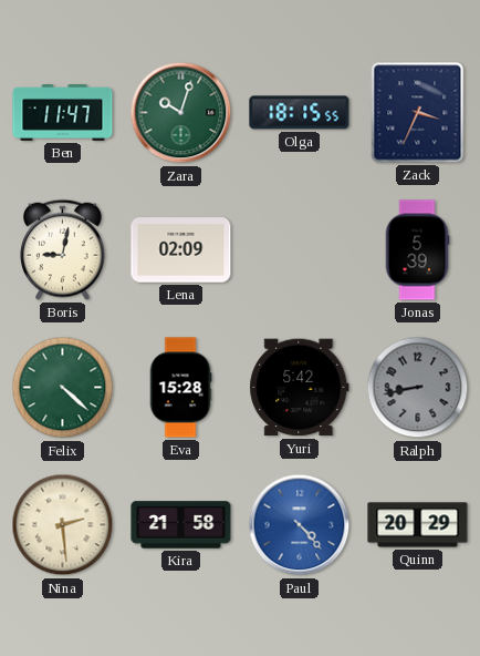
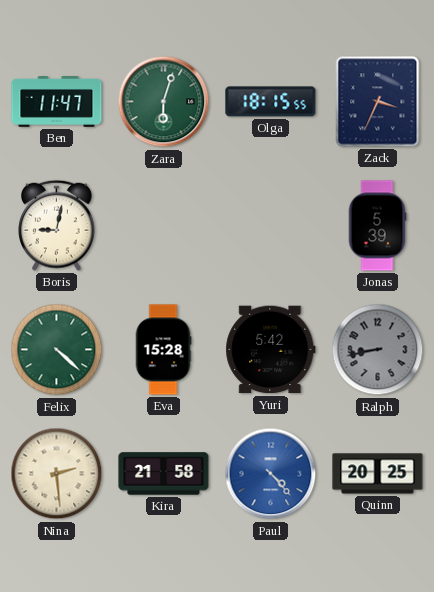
Zara: 10:03 -> 6:03
Lena: 02:09 -> none
Quinn: 20:29 -> 20:25
